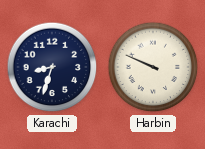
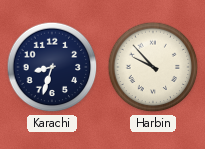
Harbin: 9:49 -> 9:53
